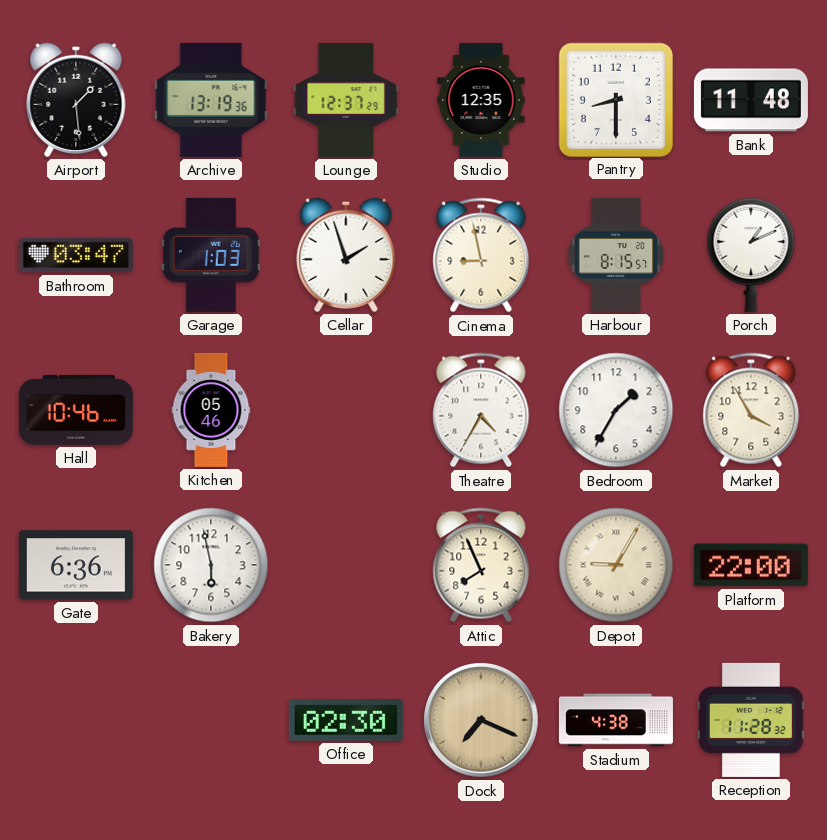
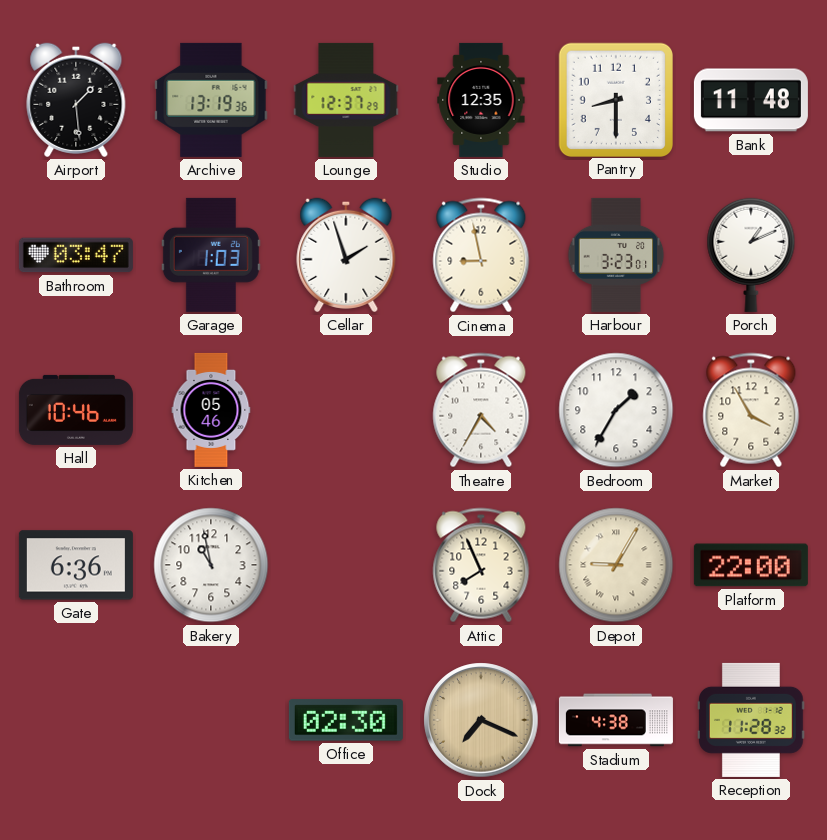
Harbour: 8:15 -> 3:23
Bakery: 5:58 -> 10:58
